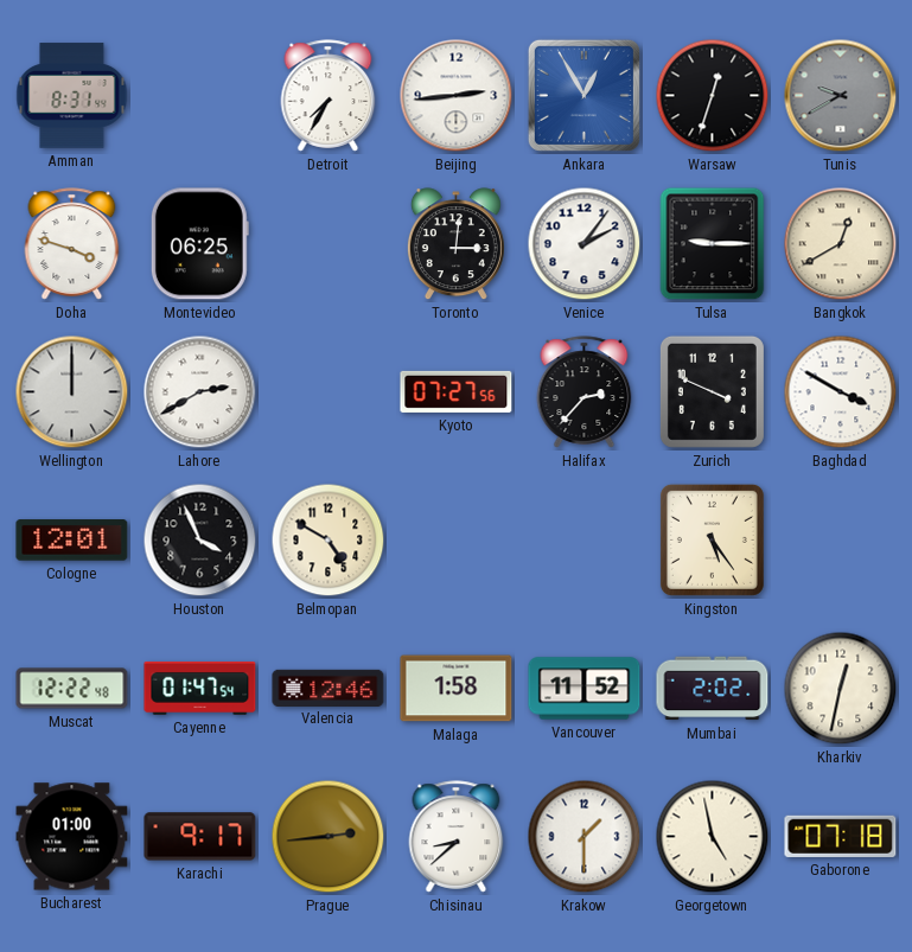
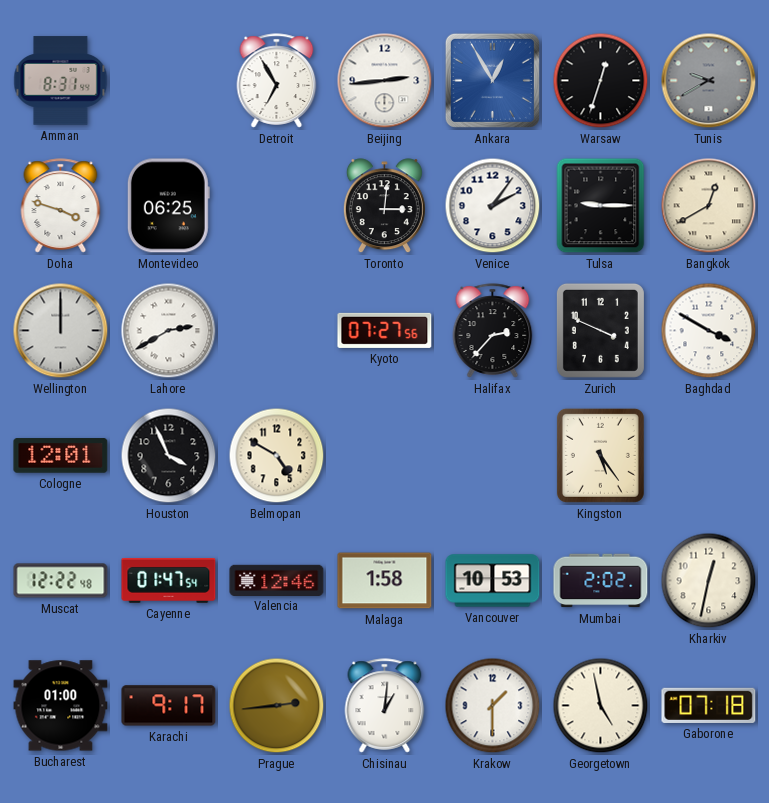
Detroit: 7:35 -> 6:55
Vancouver: 11:52 -> 10:53
Chisinau: 8:38 -> 1:01
